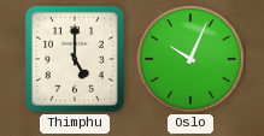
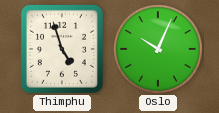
Thimphu: 5:00 -> 4:57
